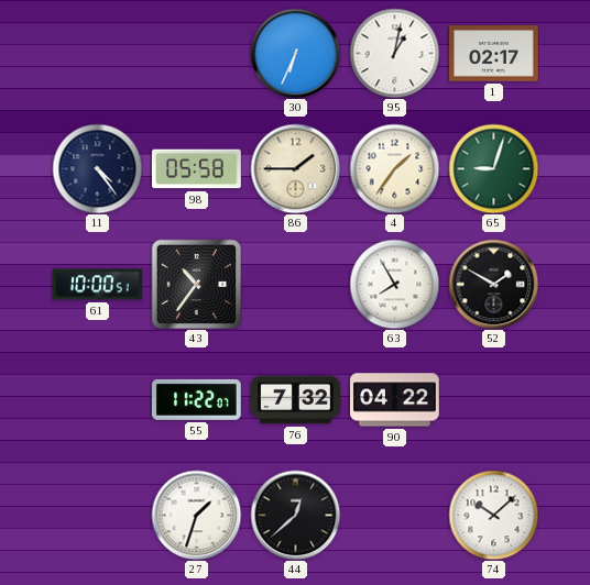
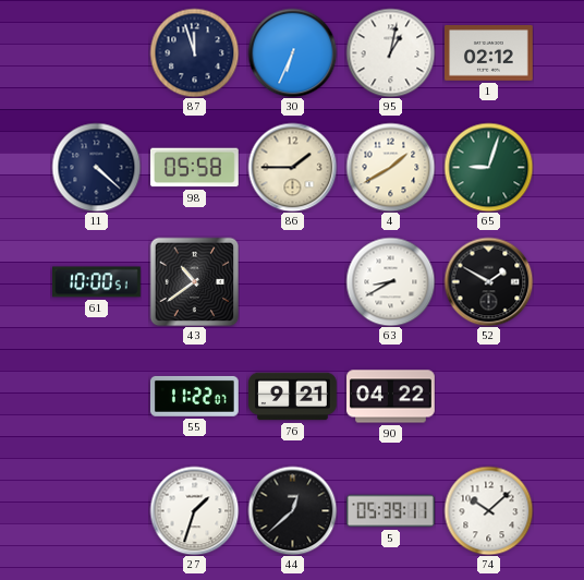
87: none -> 11:57
1: 02:17 -> 02:12
11: 4:24 -> 4:22
4: 1:36 -> 1:40
43: 10:36 -> 10:39
63: 7:55 -> 8:40
76: 7:32 -> 9:21
5: none -> 05:39
